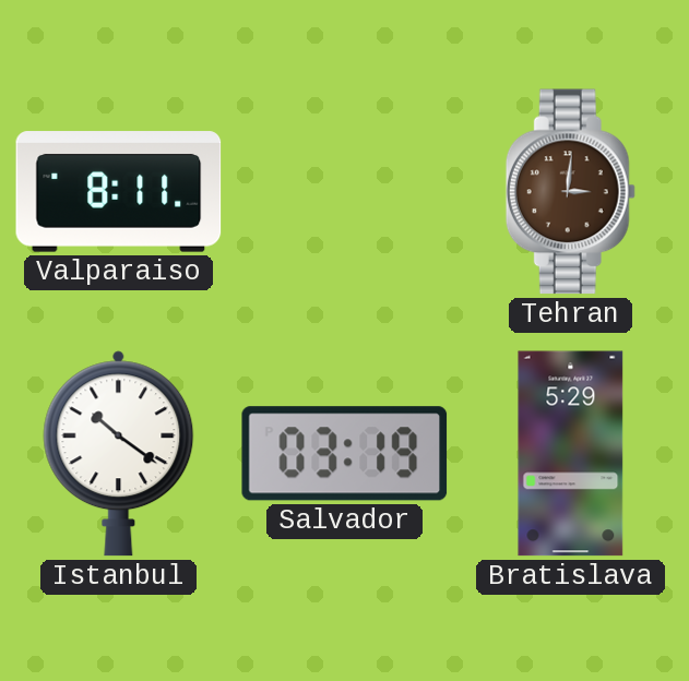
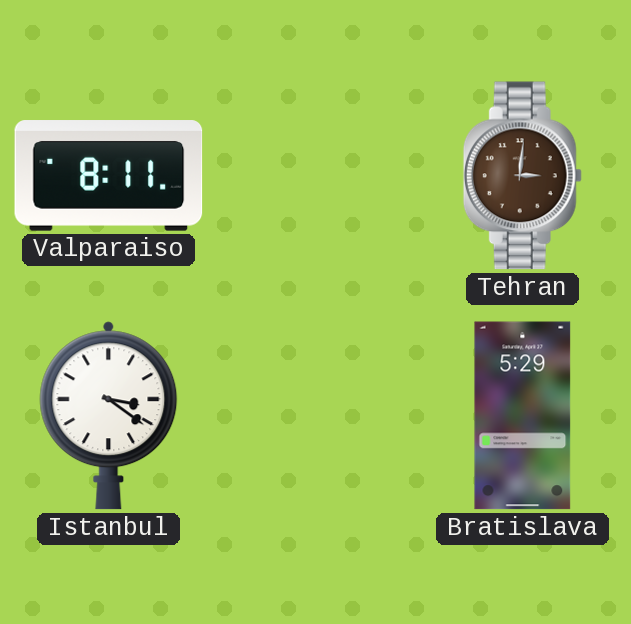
Istanbul: 10:21 -> 3:21
Salvador: 03:19 -> none
